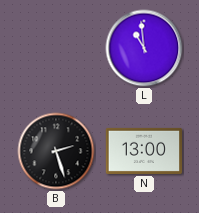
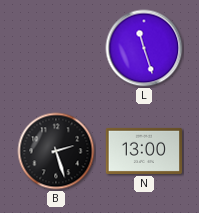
L: 10:59 -> 11:27
